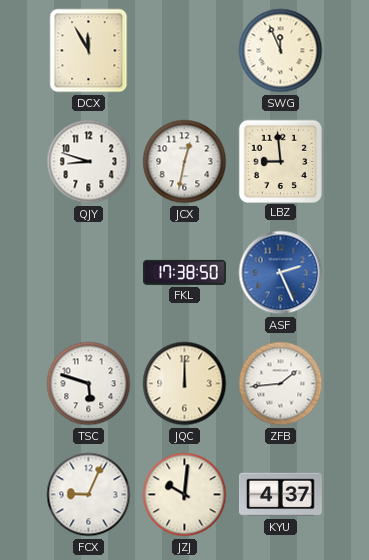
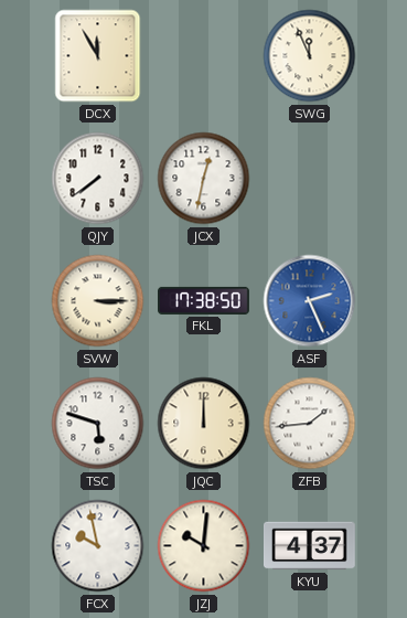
QJY: 8:48 -> 7:39
LBZ: 8:59 -> none
SVW: none -> 3:15
FCX: 9:04 -> 9:58
